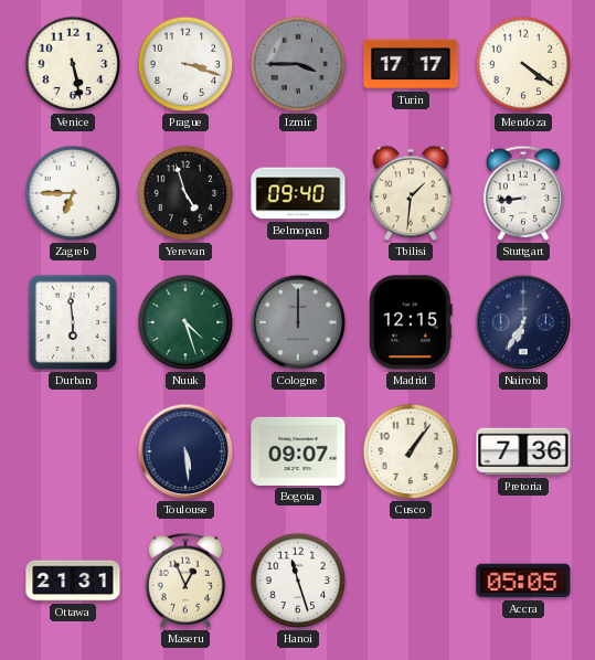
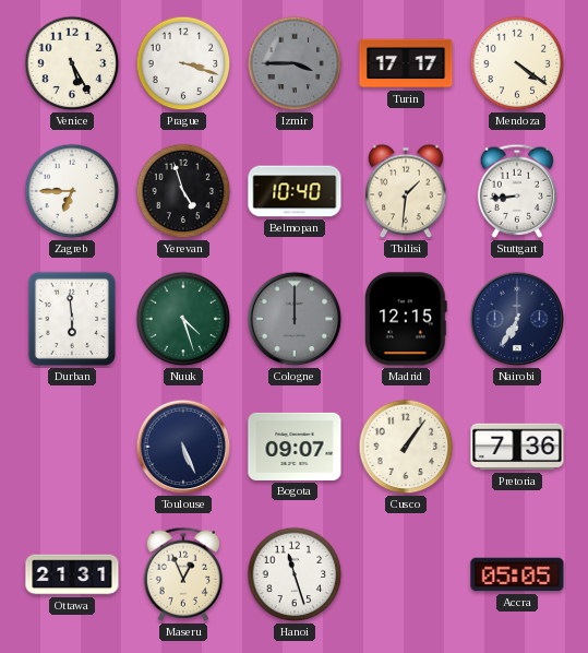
Venice: 5:28 -> 5:25
Belmopan: 09:40 -> 10:40
Toulouse: 5:29 -> 5:26
